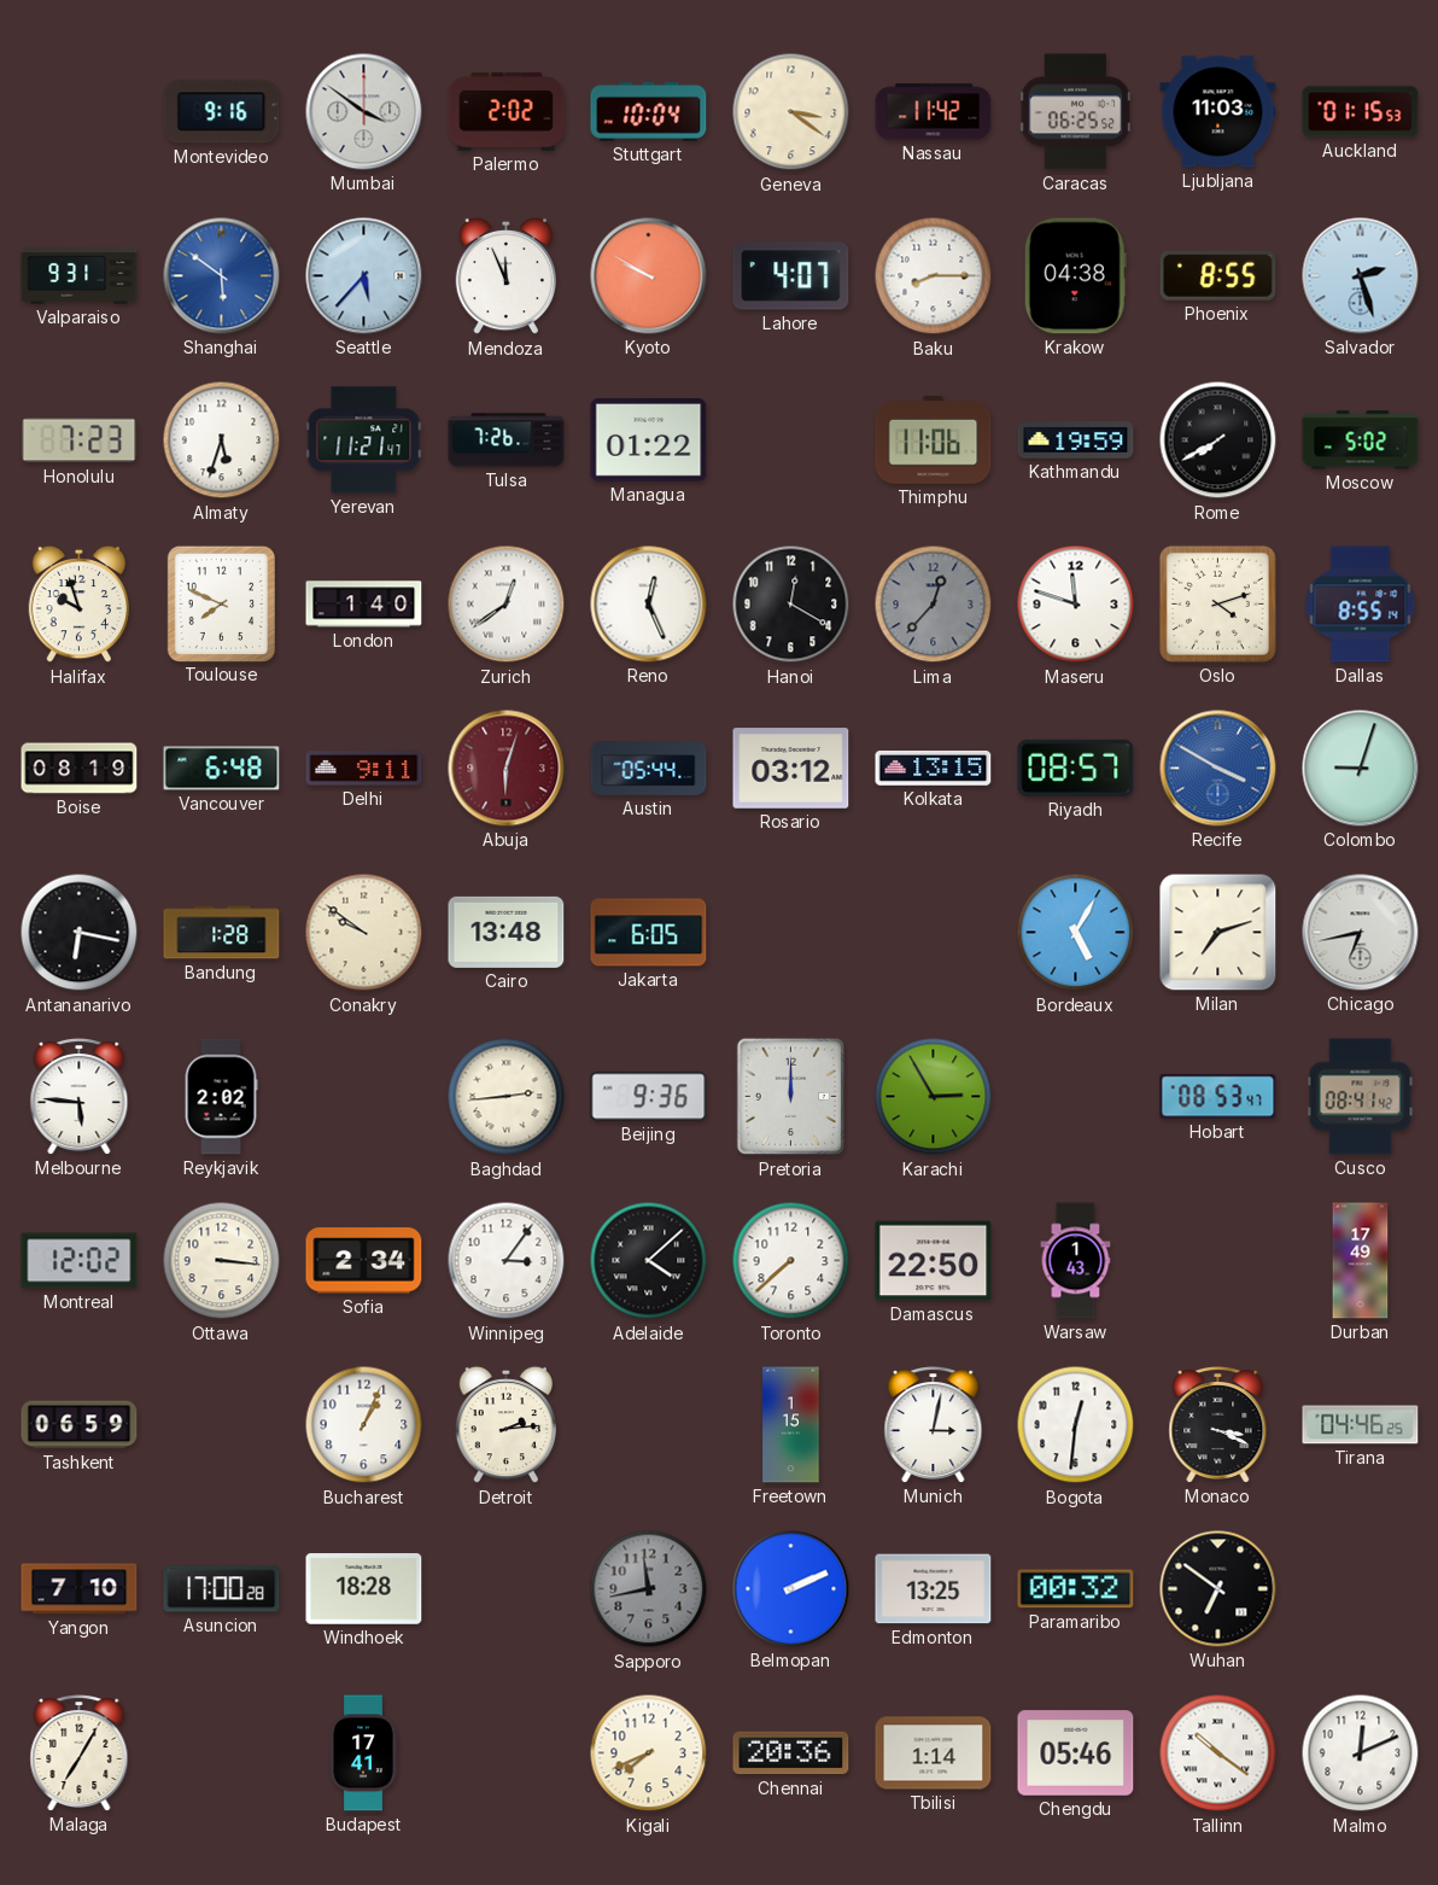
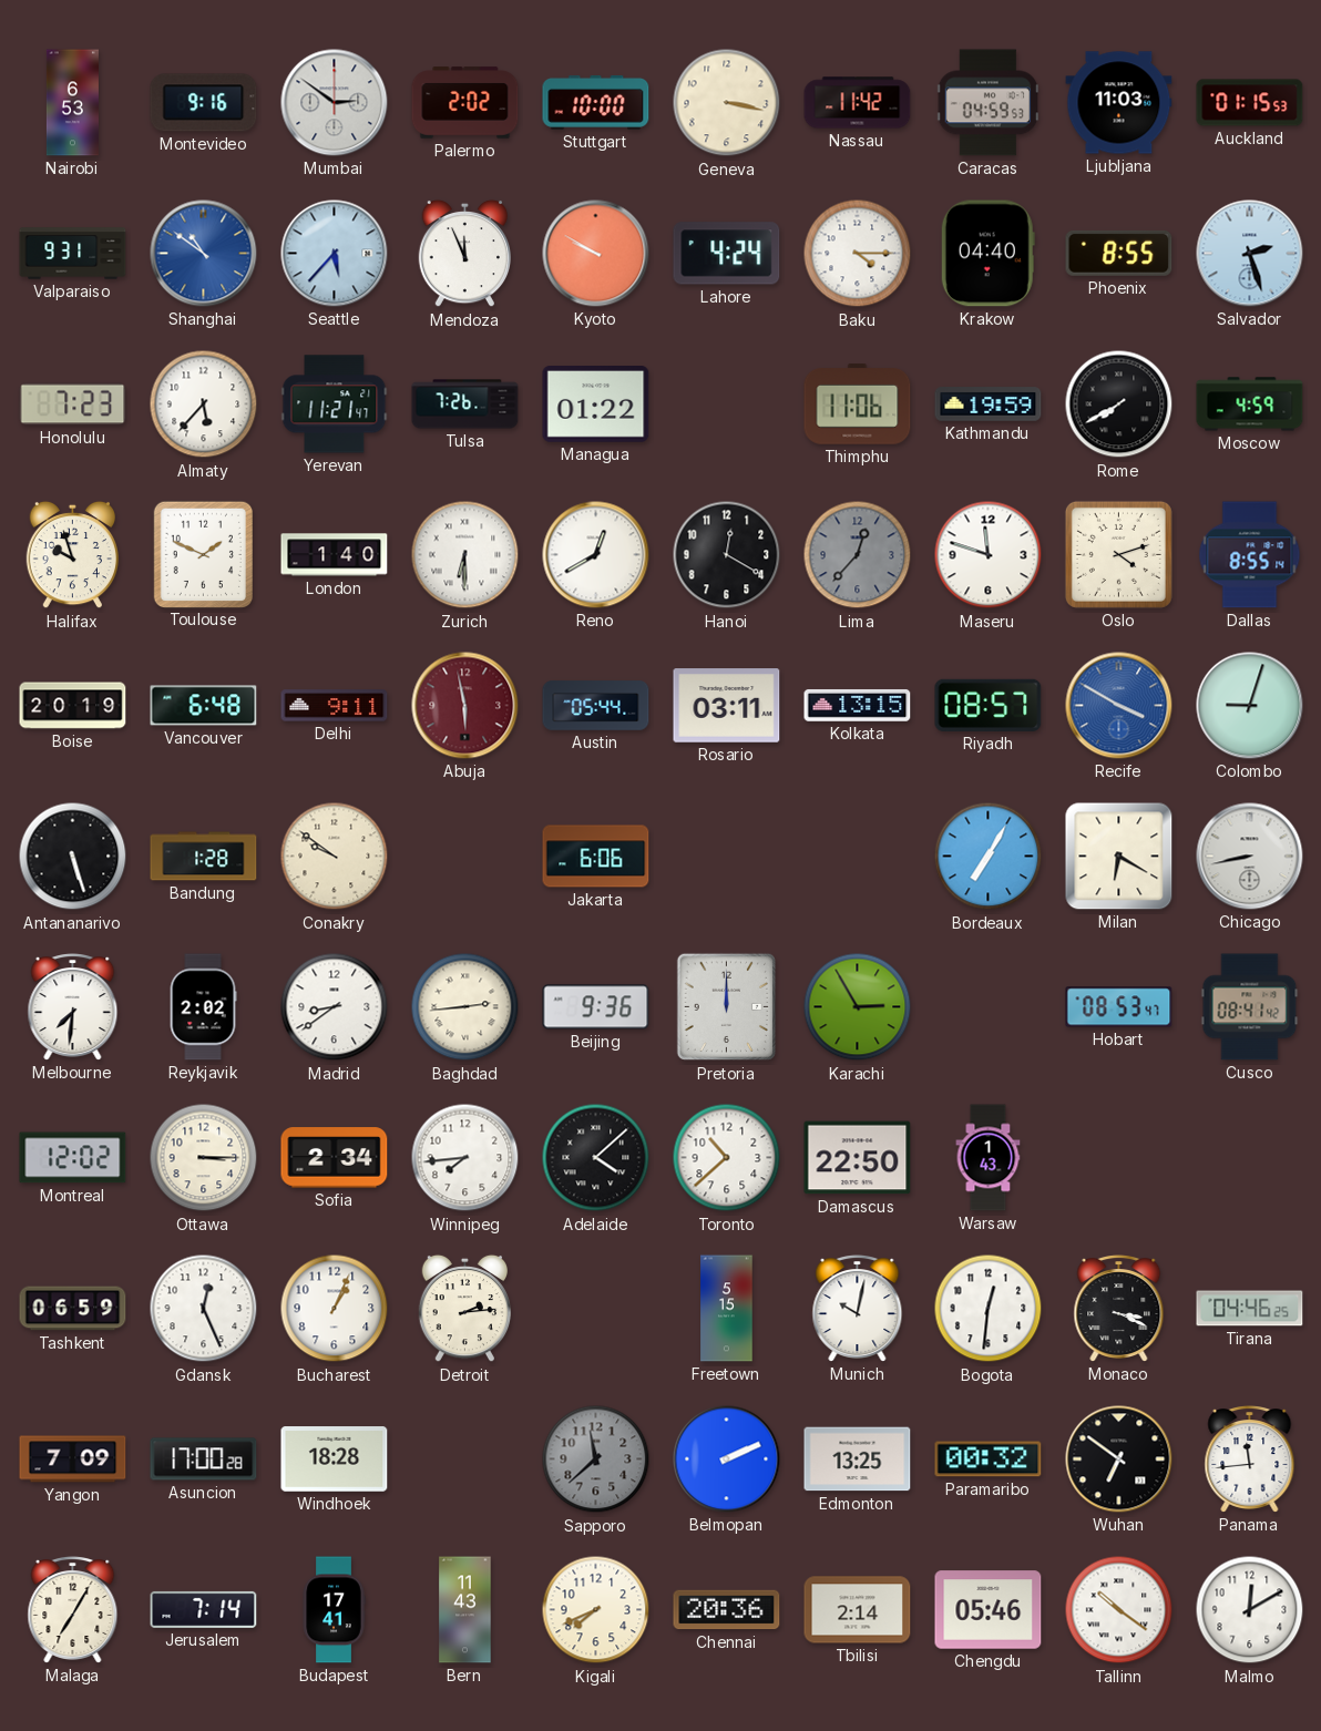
Nairobi: none -> 6:53
Mumbai: 3:51 -> 2:51
Stuttgart: 10:04 -> 10:00
Geneva: 3:21 -> 3:17
Caracas: 06:25 -> 04:59
Shanghai: 5:51 -> 10:51
Lahore: 4:07 -> 4:24
Baku: 8:15 -> 4:15
Krakow: 04:38 -> 04:40
Almaty: 5:33 -> 5:37
Moscow: 5:02 -> 4:59
Toulouse: 7:49 -> 1:49
Zurich: 12:39 -> 6:30
Reno: 12:26 -> 12:40
Boise: 08:19 -> 20:19
Abuja: 6:03 -> 5:58
Rosario: 03:12 -> 03:11
Antananarivo: 6:17 -> 5:27
Cairo: 13:48 -> none
Jakarta: 6:05 -> 6:06
Bordeaux: 5:05 -> 7:05
Milan: 7:12 -> 6:20
Chicago: 6:43 -> 8:43
Melbourne: 5:46 -> 7:31
Madrid: none -> 8:39
Ottawa: 3:16 -> 3:15
Winnipeg: 3:06 -> 7:44
Toronto: 7:38 -> 10:38
Durban: 17:49 -> none
Gdansk: none -> 12:26
Freetown: 1:15 -> 5:15
Munich: 3:02 -> 10:02
Yangon: 7:10 -> 7:09
Sapporo: 11:43 -> 11:38
Panama: none -> 11:44
Jerusalem: none -> 7:14
Bern: none -> 11:43
Tbilisi: 1:14 -> 2:14
Malmo: 12:11 -> 12:10
